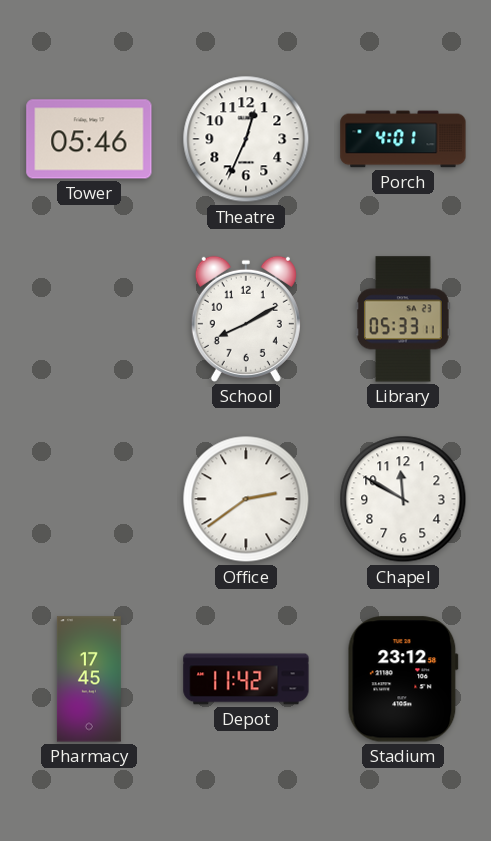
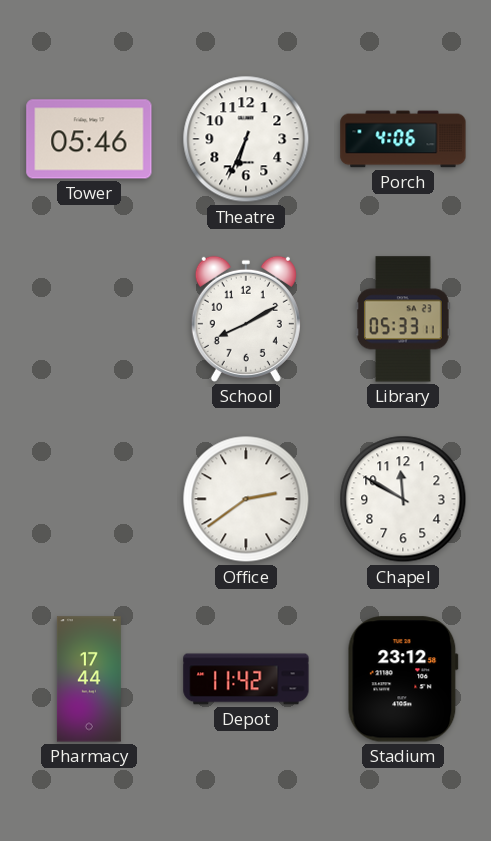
Theatre: 12:34 -> 6:34
Porch: 4:01 -> 4:06
Pharmacy: 17:45 -> 17:44
